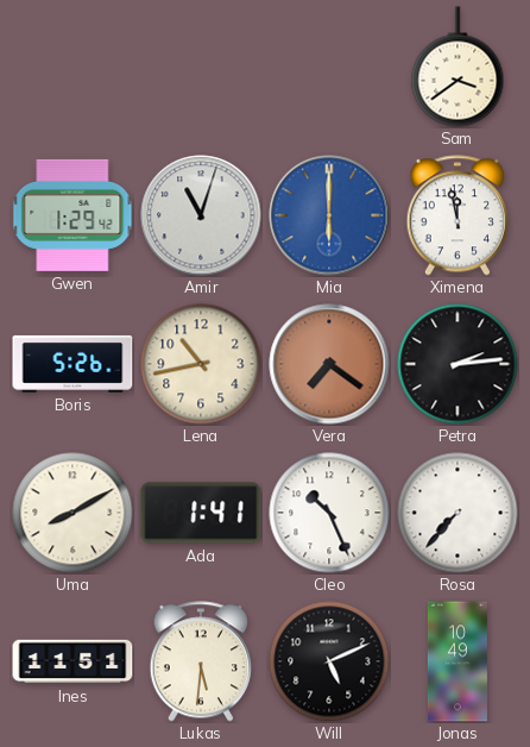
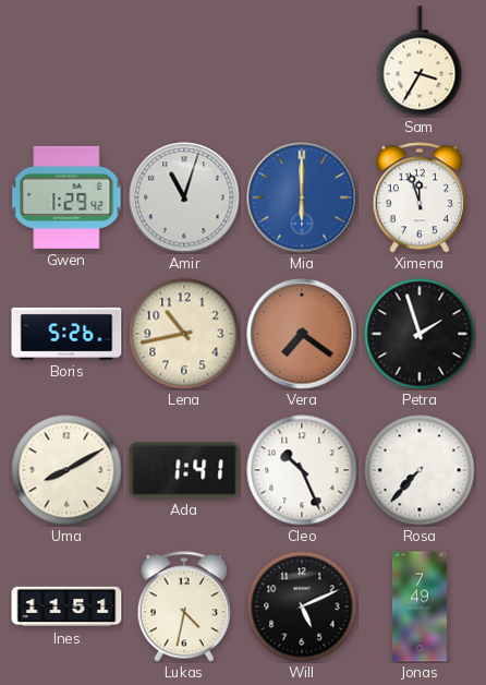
Sam: 3:39 -> 3:35
Ximena: 11:58 -> 11:57
Petra: 2:14 -> 1:57
Lukas: 5:31 -> 4:32
Jonas: 10:49 -> 7:49
